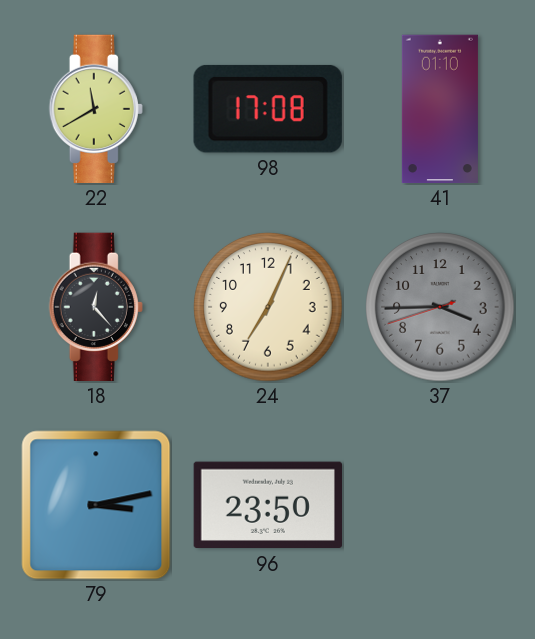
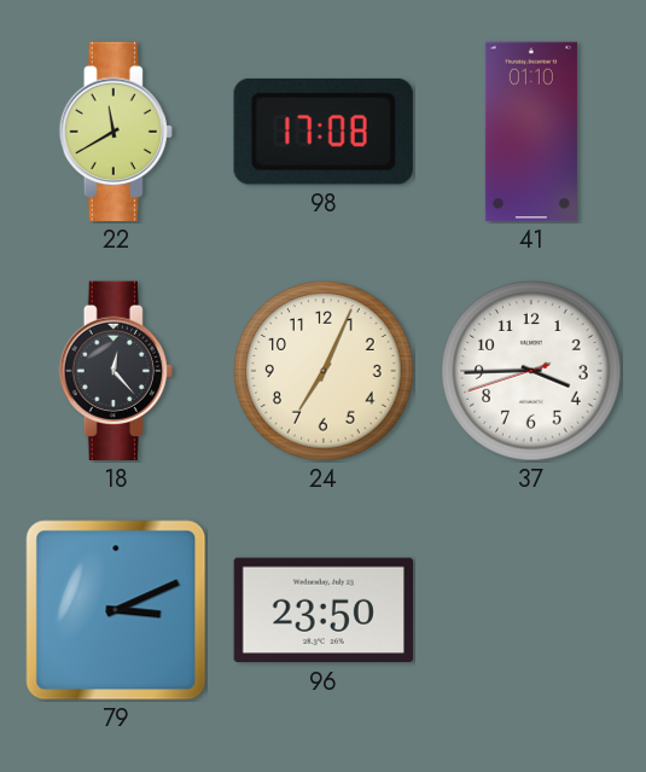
37 dial: grey -> white
79: 3:13 -> 3:11
